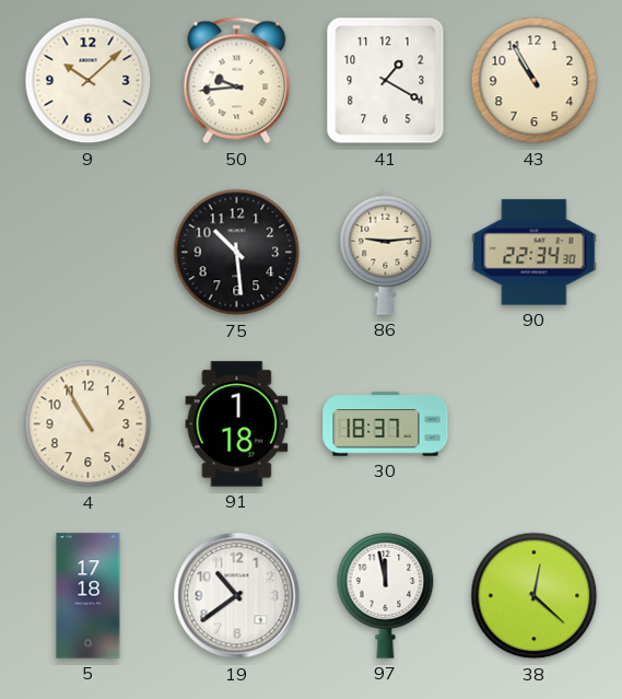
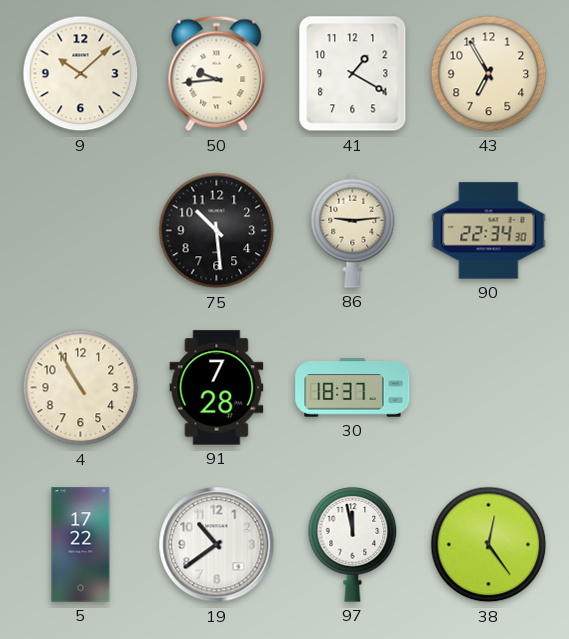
43: 10:55 -> 6:55
91: 1:18 -> 7:28
5: 17:18 -> 17:22
38: 12:22 -> 12:24
